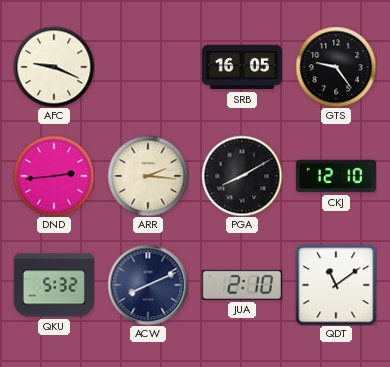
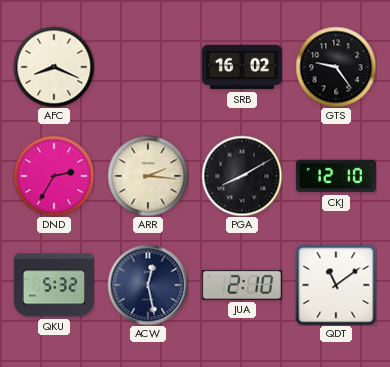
AFC: 9:19 -> 8:19
SRB: 16:05 -> 16:02
DND: 2:44 -> 2:35
ACW: 8:11 -> 12:28
